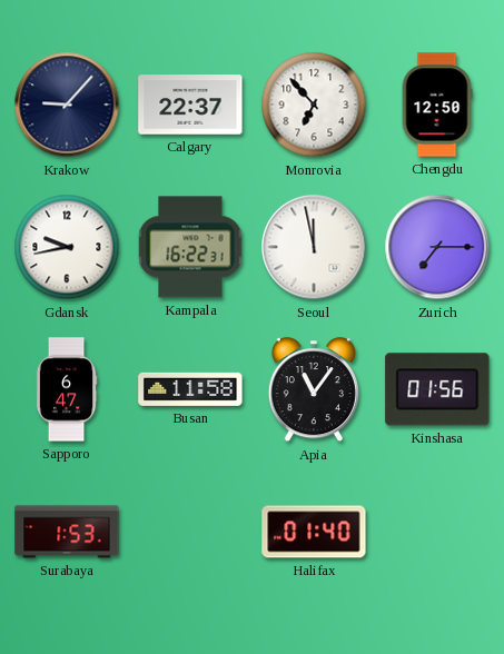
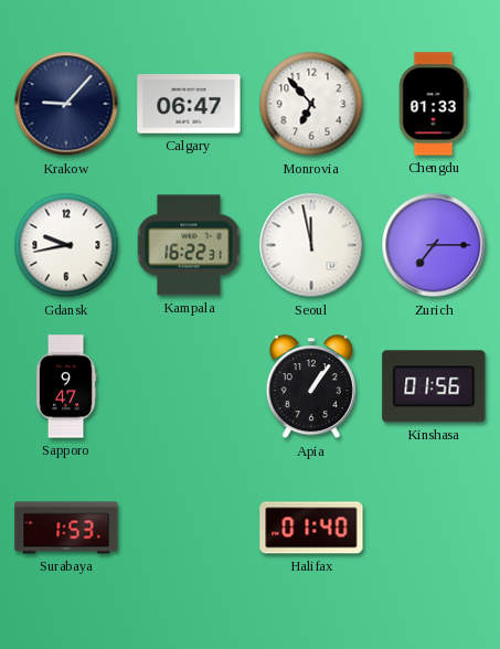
Calgary: 22:37 -> 06:47
Chengdu: 12:50 -> 01:33
Sapporo: 6:47 -> 9:47
Busan: 11:58 -> none
Apia: 11:06 -> 1:06
